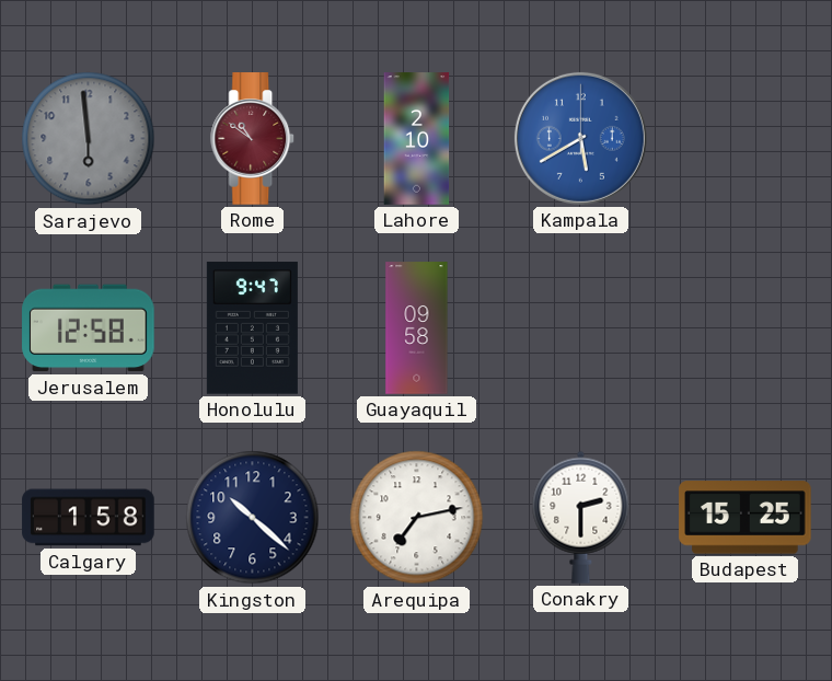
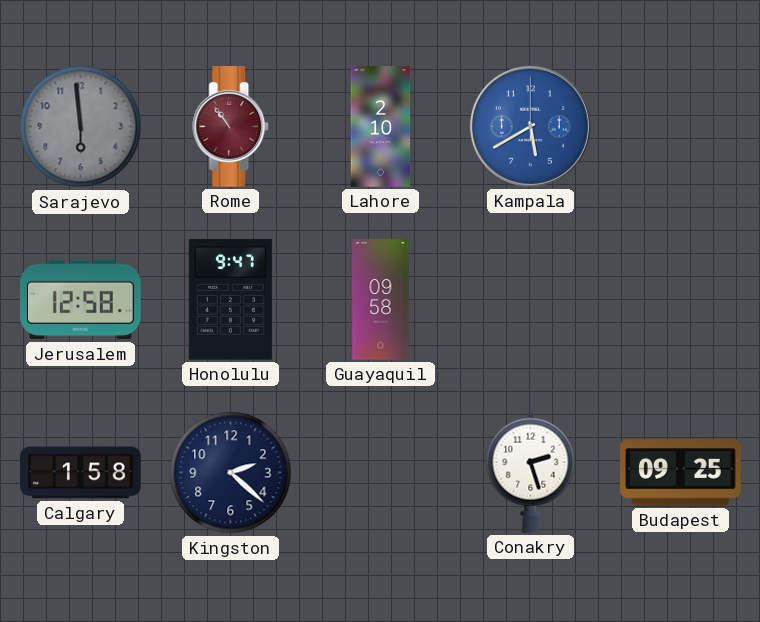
Rome: 10:51 -> 10:54
Kingston: 10:22 -> 2:22
Arequipa: 7:13 -> none
Conakry: 2:30 -> 2:27
Budapest: 15:25 -> 09:25
